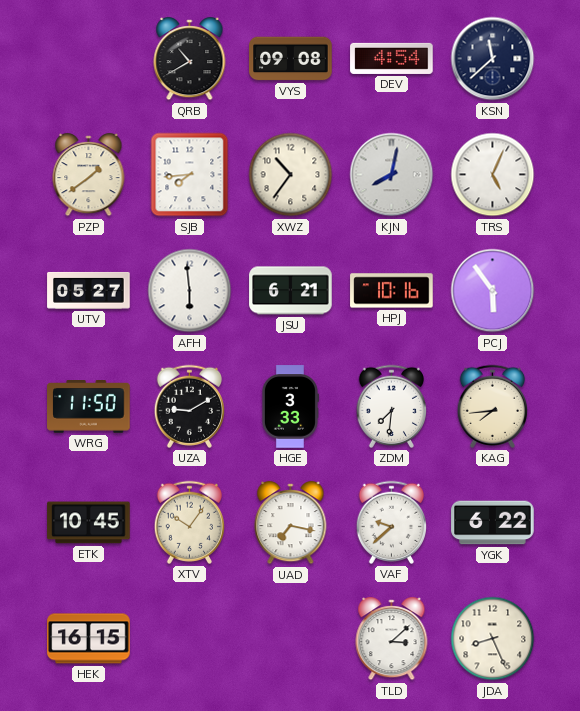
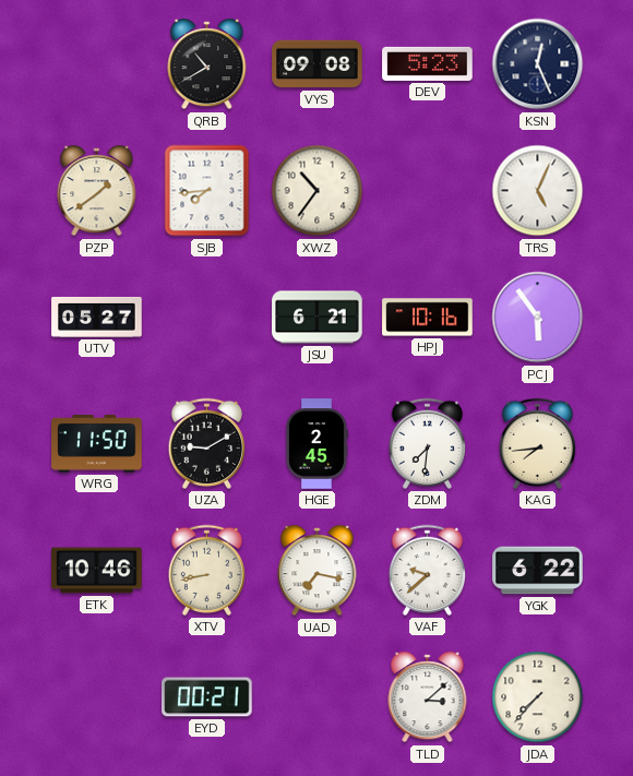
DEV: 4:54 -> 5:23
KSN: 11:38 -> 12:26
KJN: 8:02 -> none
AFH: 5:59 -> none
HGE: 3:33 -> 2:45
ETK: 10:45 -> 10:46
XTV: 10:06 -> 8:43
HEK: 16:15 -> none
EYD: none -> 00:21
JDA: 8:26 -> 7:37
